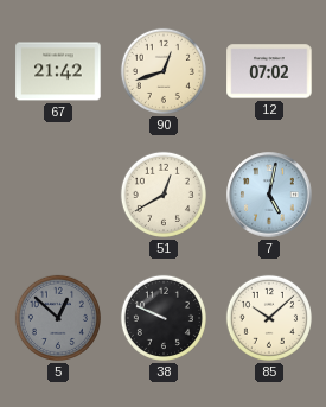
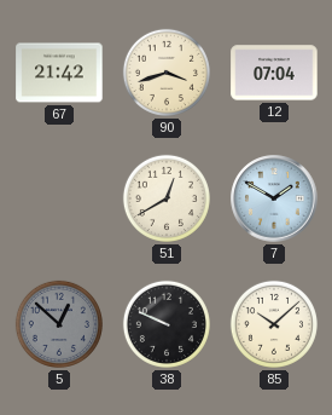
90: 12:42 -> 3:42
12: 07:02 -> 07:04
7: 5:02 -> 1:50
